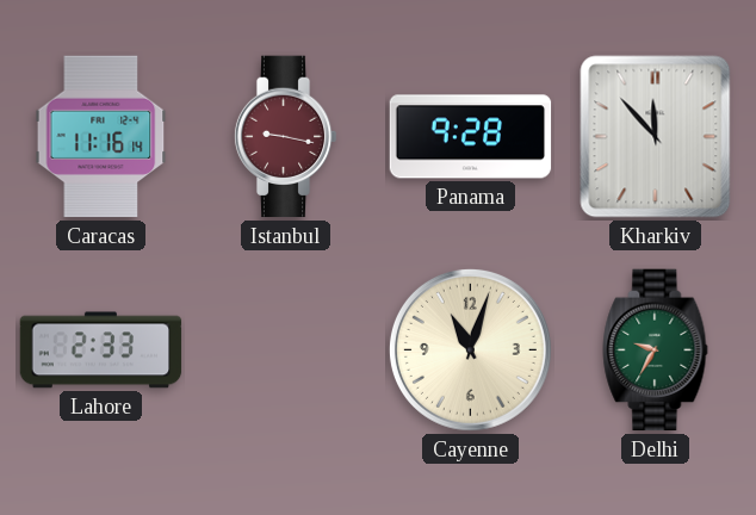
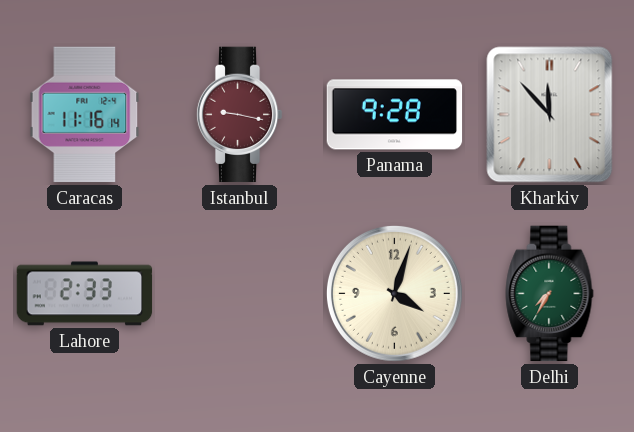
Cayenne: 11:03 -> 4:03
Delhi: 9:35 -> 7:35
